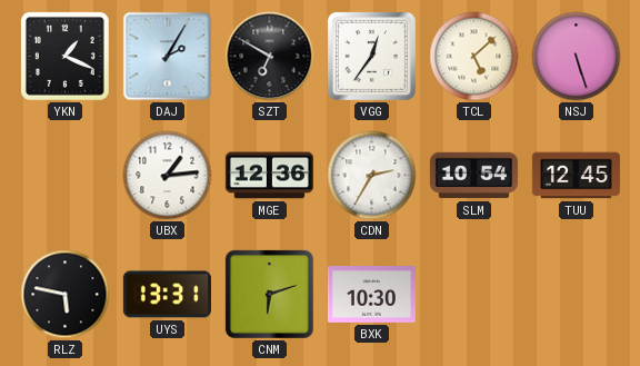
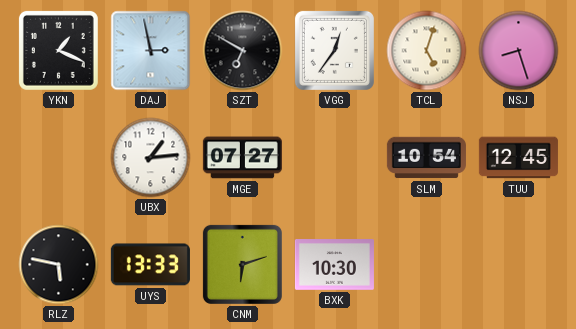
DAJ: 2:05 -> 2:58
TCL: 5:08 -> 5:03
NSJ: 5:27 -> 8:27
MGE: 12:36 -> 07:27
CDN: 2:35 -> none
UYS: 13:31 -> 13:33
